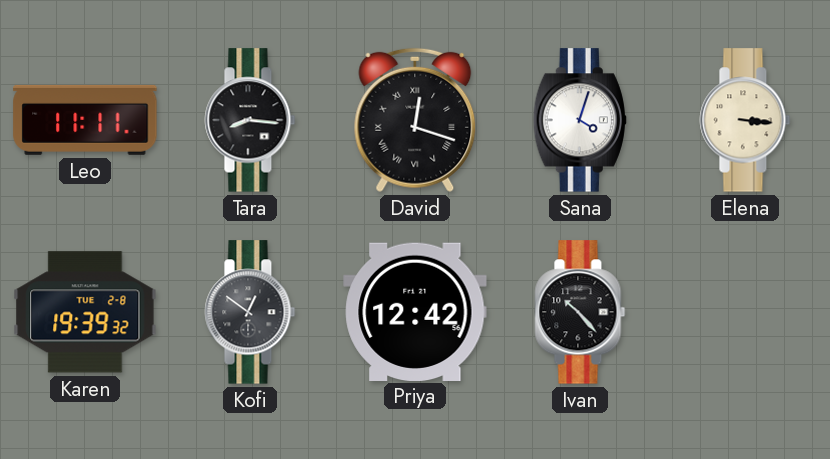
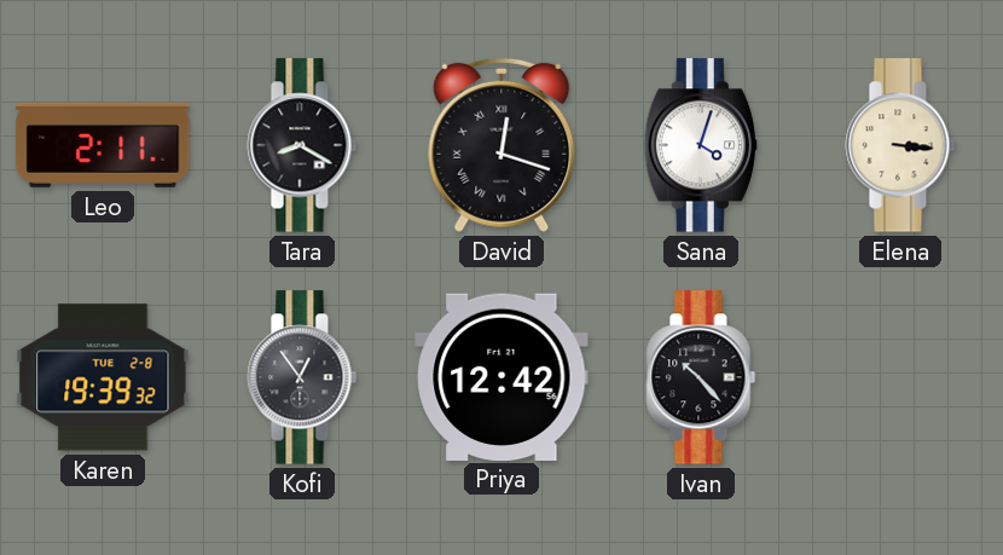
Leo: 11:11 -> 2:11
Tara: 8:16 -> 8:20
Kofi: 12:51 -> 12:54
